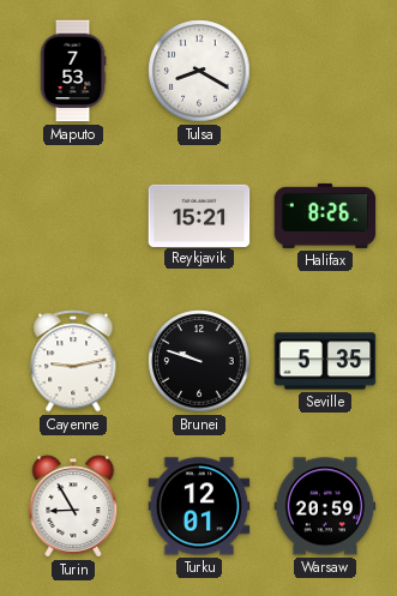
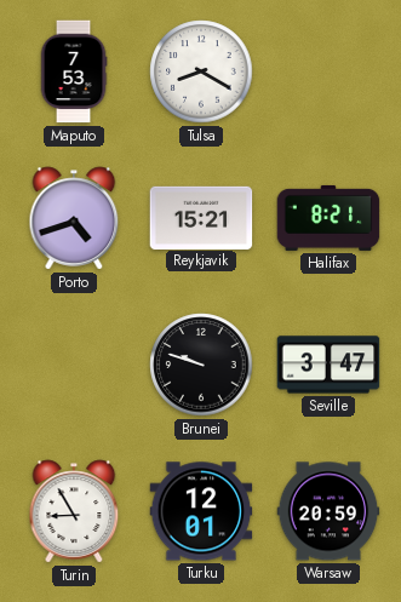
Porto: none -> 4:42
Halifax: 8:26 -> 8:21
Cayenne: 9:13 -> none
Seville: 5:35 -> 3:47
